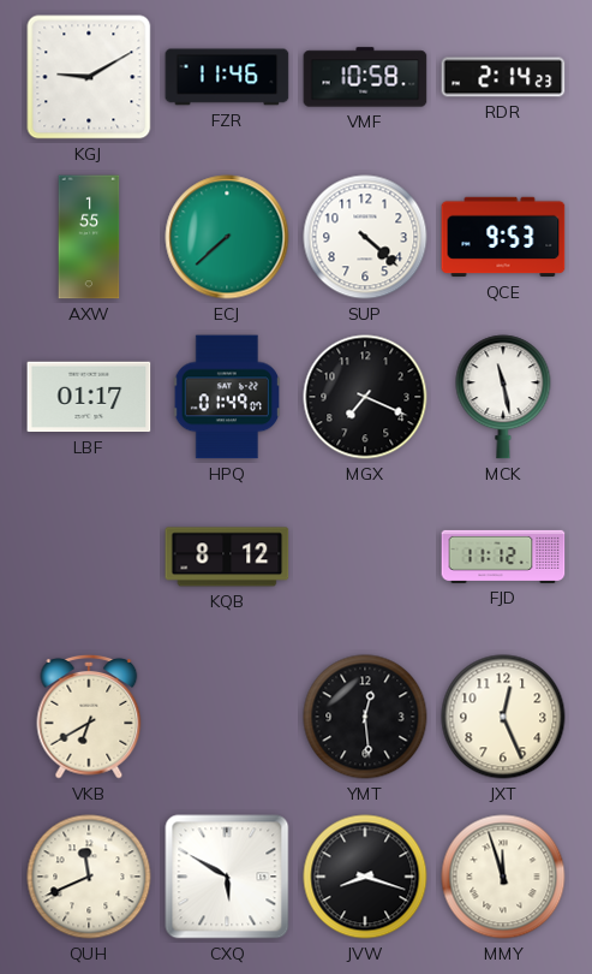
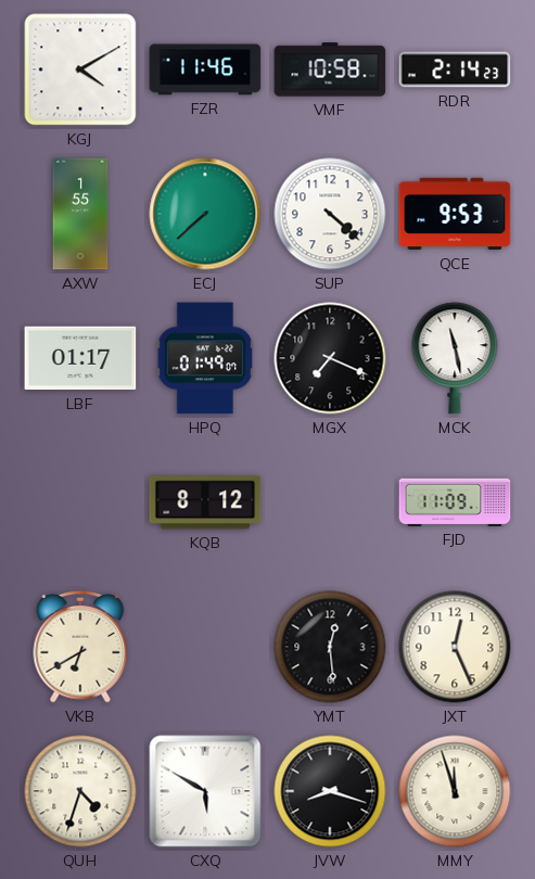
KGJ: 9:10 -> 4:10
FJD: 11:12 -> 11:09
QUH: 11:41 -> 4:33
